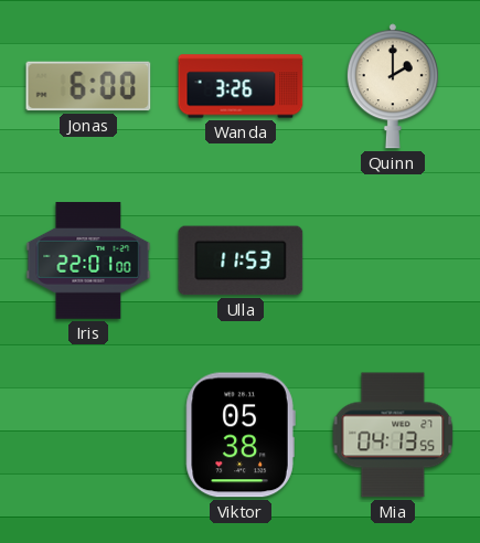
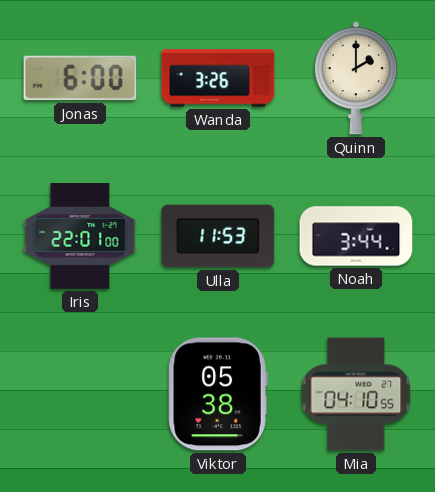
Noah: none -> 3:44
Mia: 04:13 -> 04:10
